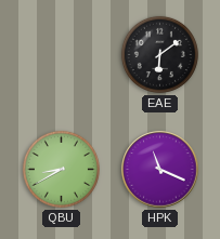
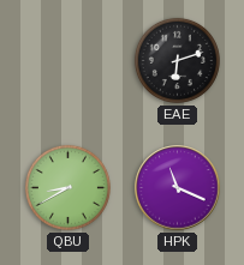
EAE: 6:09 -> 6:12
